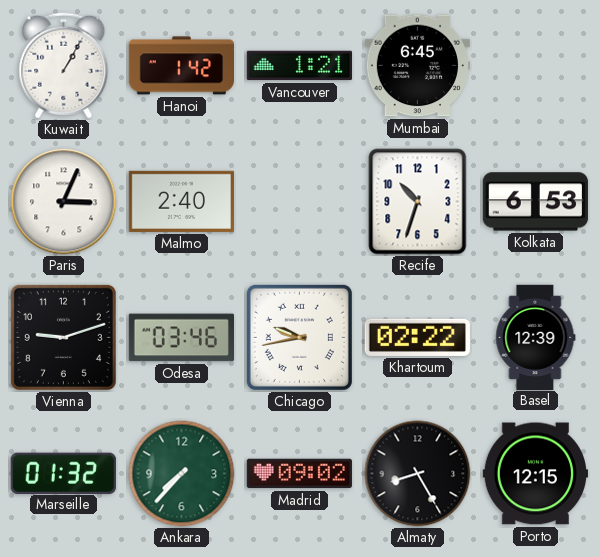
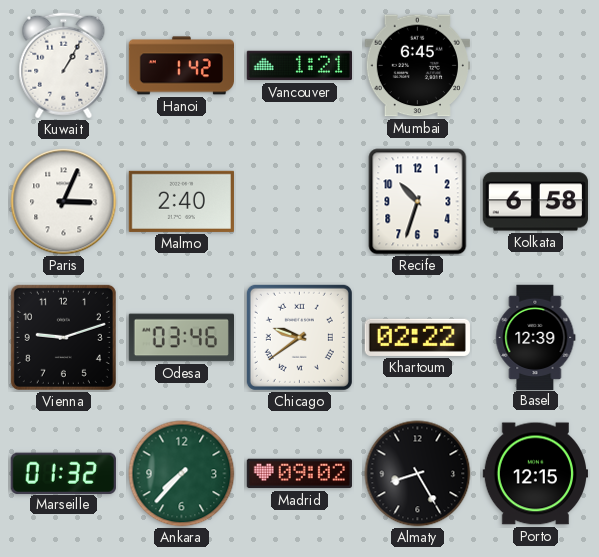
Kolkata: 6:53 -> 6:58
Chicago: 9:43 -> 9:39
